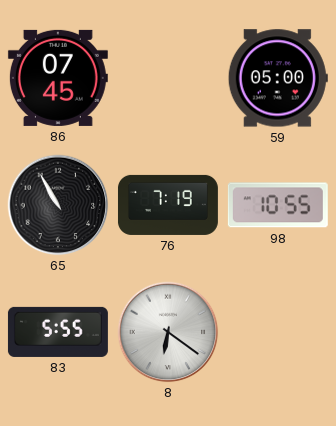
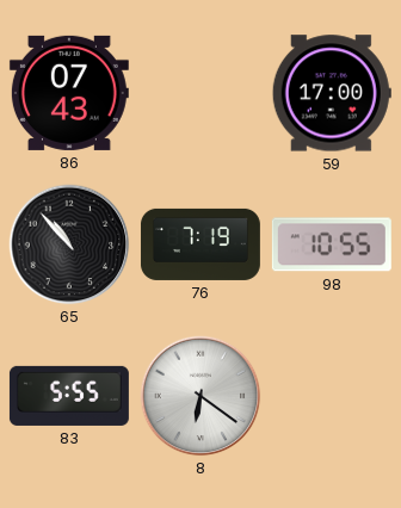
86: 07:45 -> 07:43
59: 05:00 -> 17:00
65: 10:55 -> 10:53
